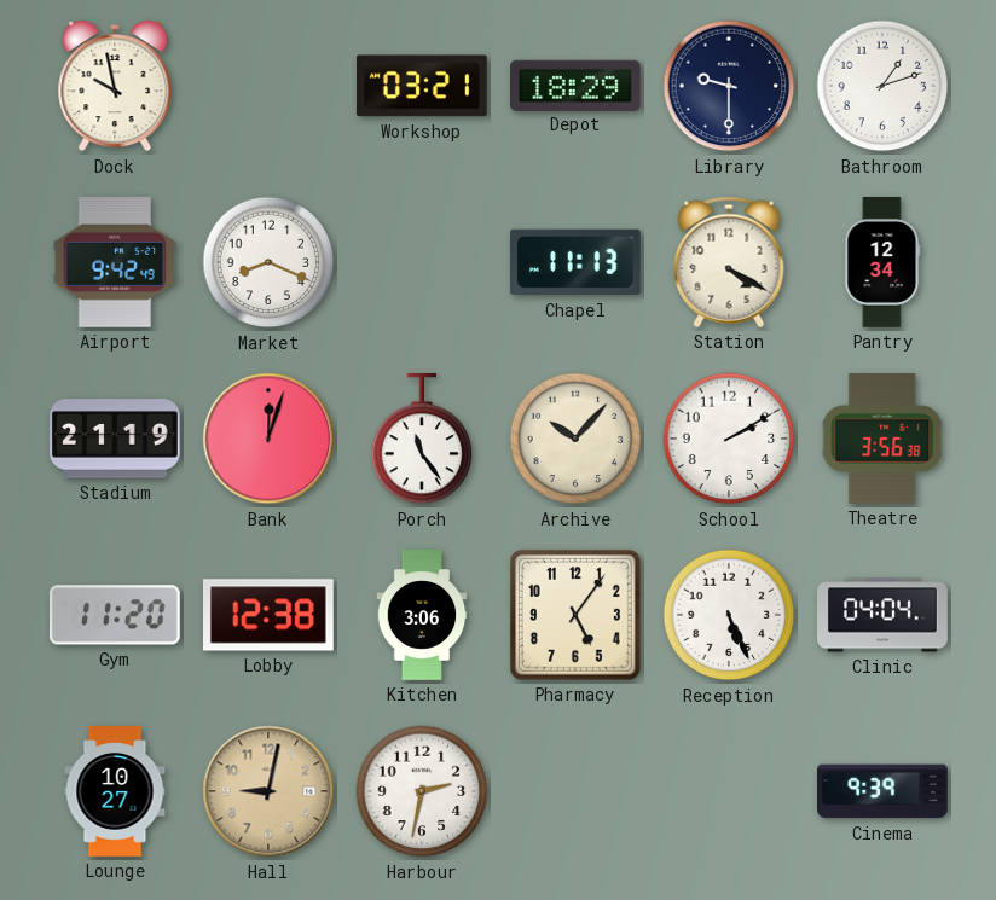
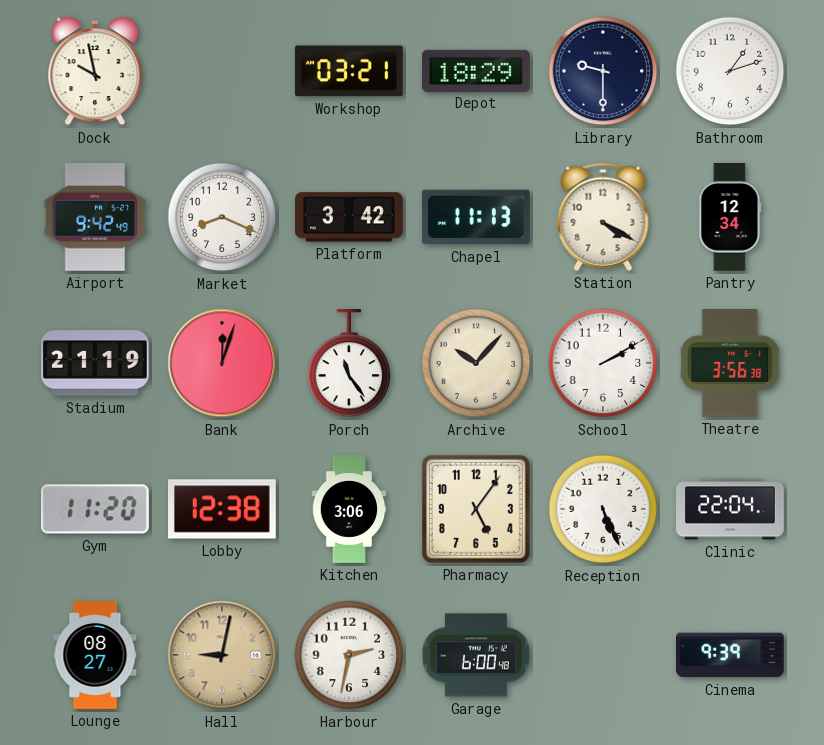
Platform: none -> 3:42
Clinic: 04:04 -> 22:04
Lounge: 10:27 -> 08:27
Garage: none -> 6:00
